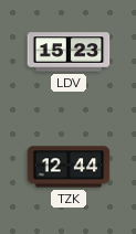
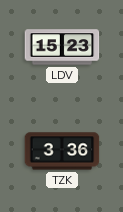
TZK: 12:44 -> 3:36
